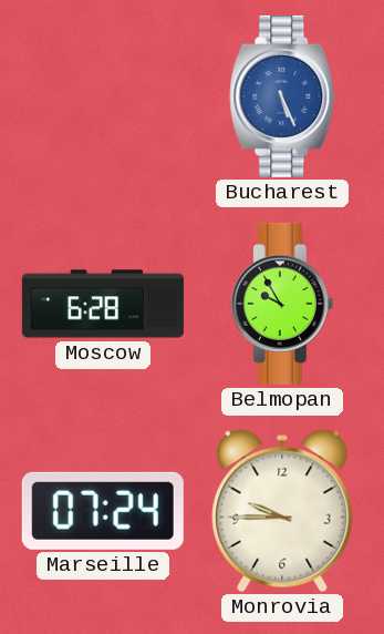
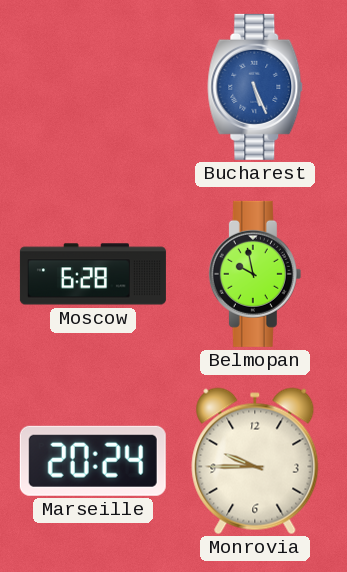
Belmopan: 9:55 -> 9:58
Marseille: 07:24 -> 20:24
